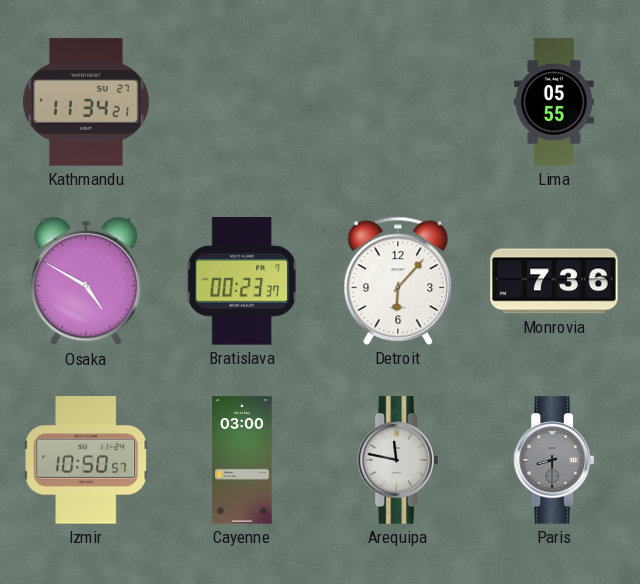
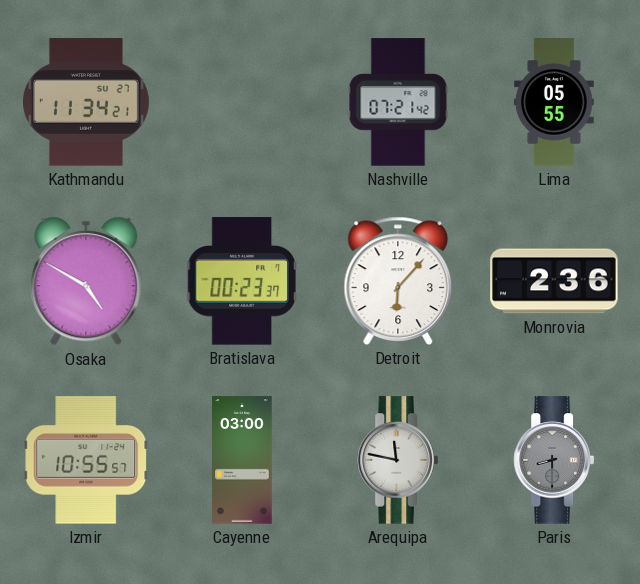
Nashville: none -> 07:21
Monrovia: 7:36 -> 2:36
Izmir: 10:50 -> 10:55
